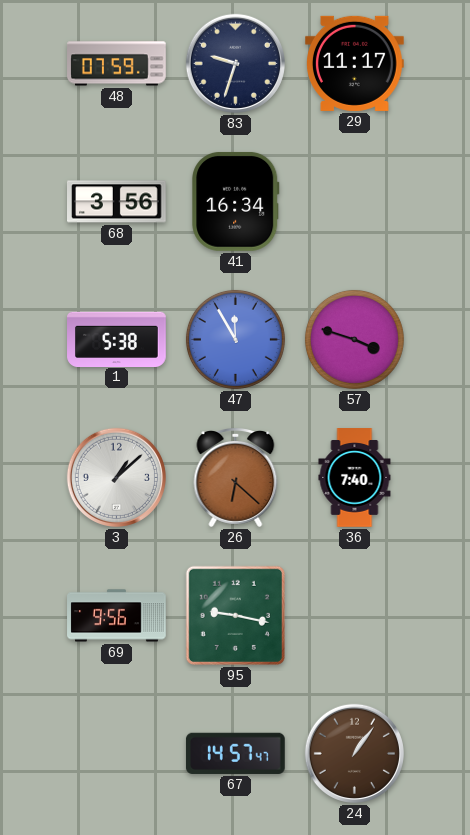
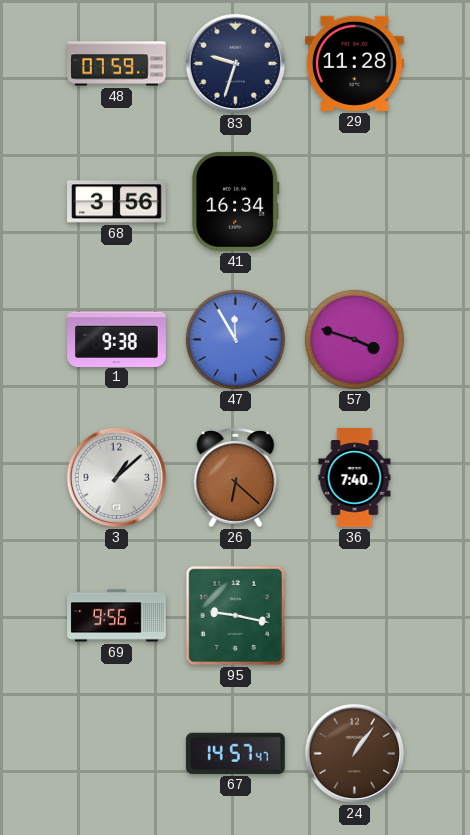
29: 11:17 -> 11:28
1: 5:38 -> 9:38
